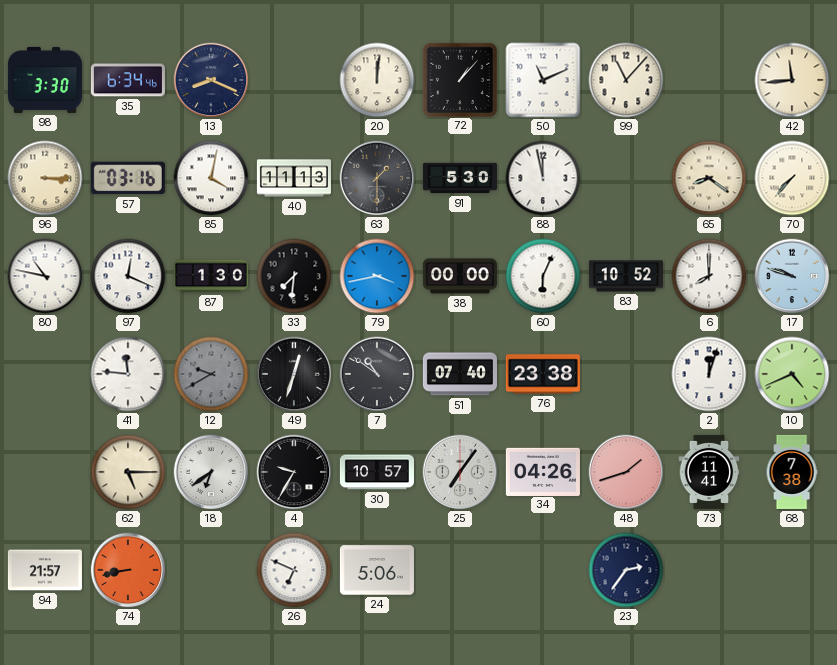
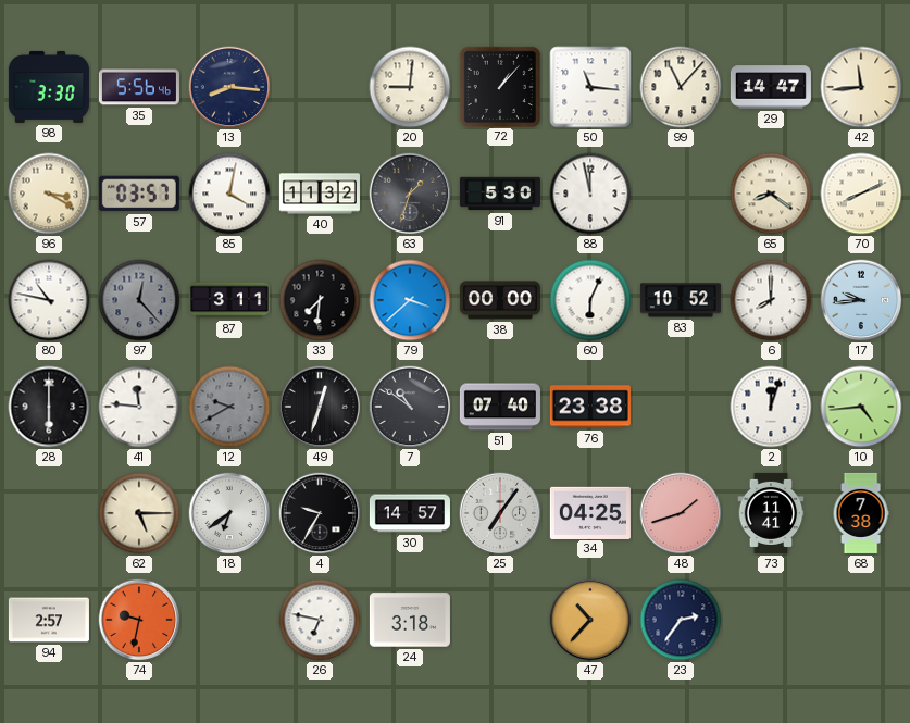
35: 6:34 -> 5:56
13: 8:19 -> 8:16
20: 12:01 -> 9:01
50: 11:11 -> 11:16
29: none -> 14:47
96: 3:15 -> 3:20
57: 03:16 -> 03:57
40: 11:13 -> 11:32
63: 1:30 -> 1:33
70: 7:37 -> 8:11
97: 12:19 -> 12:23
97 dial: white -> grey
87: 1:30 -> 3:11
79: 3:43 -> 3:38
17: 9:48 -> 9:44
28: none -> 6:00
10: 4:41 -> 4:44
30: 10:57 -> 14:57
34: 04:26 -> 04:25
94: 21:57 -> 2:57
74: 8:43 -> 9:32
26: 6:49 -> 6:47
24: 5:06 -> 3:18
47: none -> 10:37
